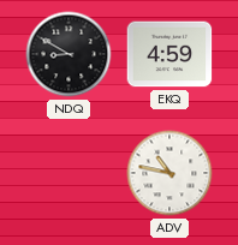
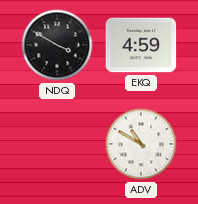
NDQ: 8:50 -> 3:50
ADV: 10:47 -> 10:50
